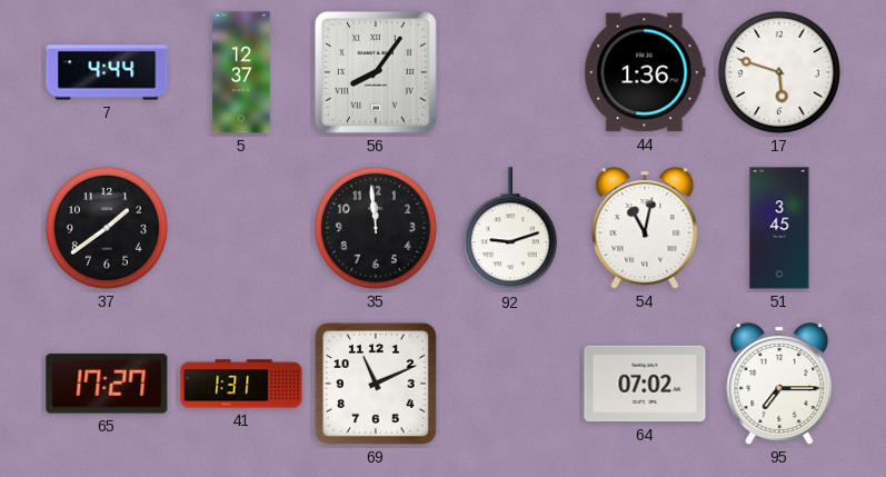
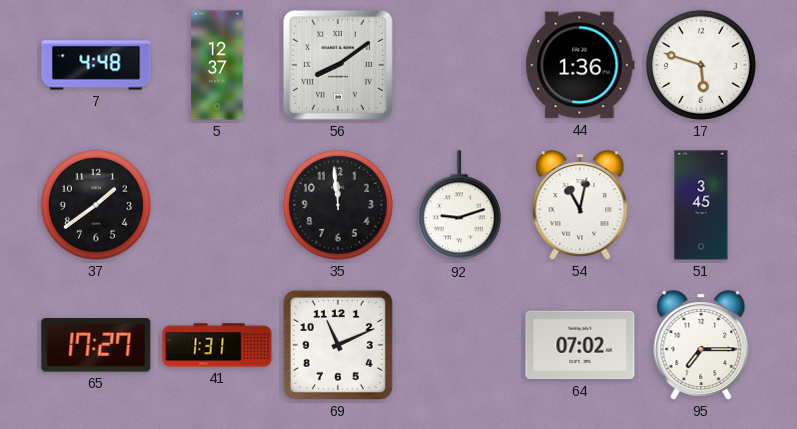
7: 4:44 -> 4:48
56: 8:06 -> 8:09
